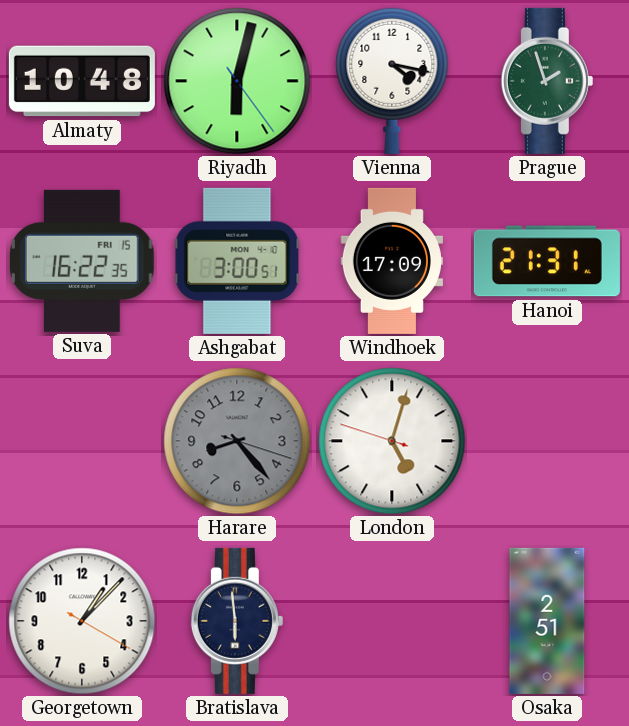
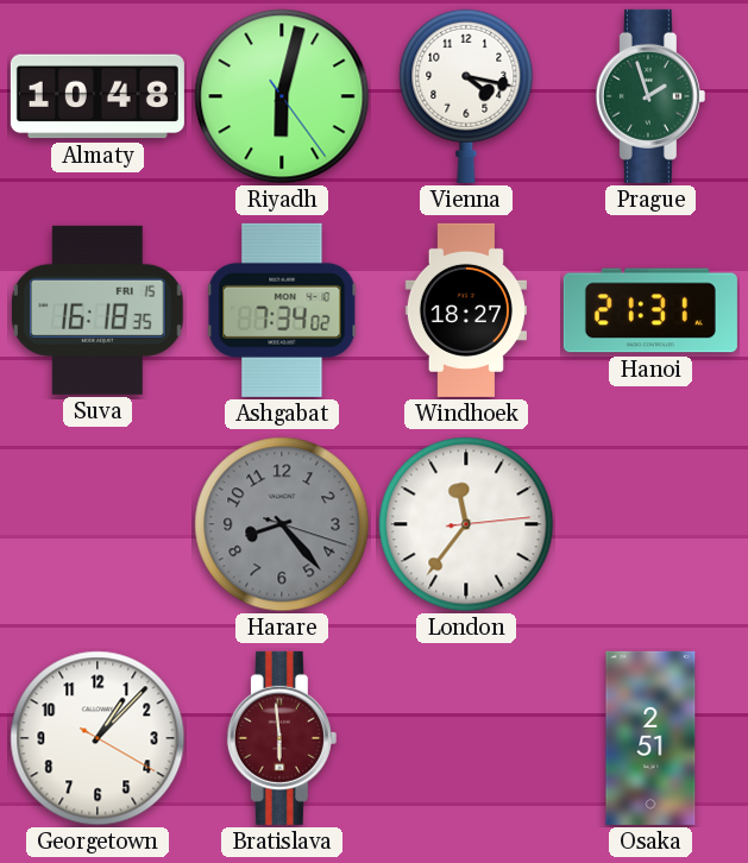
Suva: 16:22 -> 16:18
Ashgabat: 3:00 -> 7:34
Windhoek: 17:09 -> 18:27
London: 5:02 -> 11:36
Bratislava dial: navy -> burgundy
